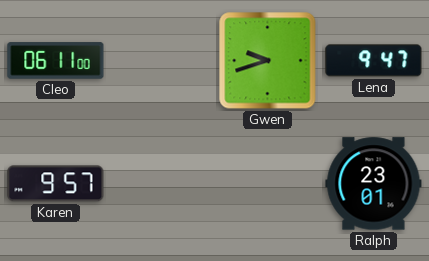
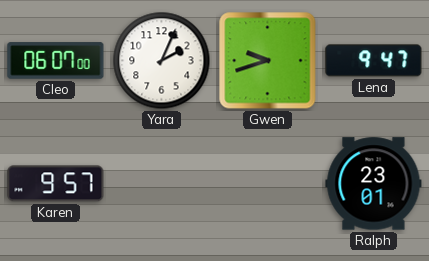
Cleo: 06:11 -> 06:07
Yara: none -> 2:04
